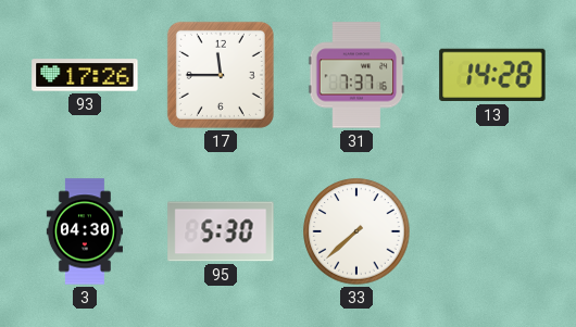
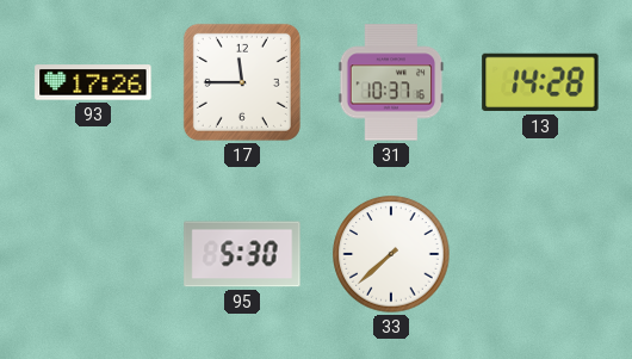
31: 7:37 -> 10:37
3: 04:30 -> none
